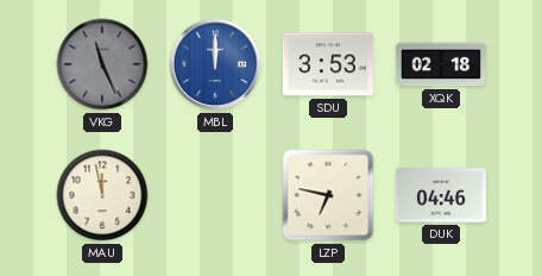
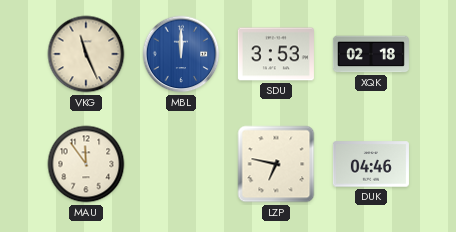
VKG dial: grey -> cream
MAU: 11:58 -> 11:54
